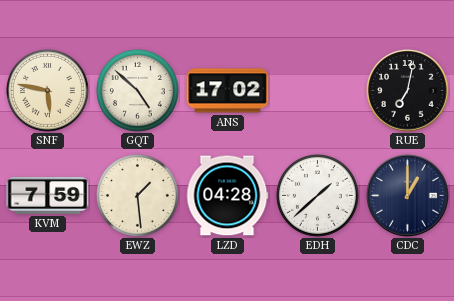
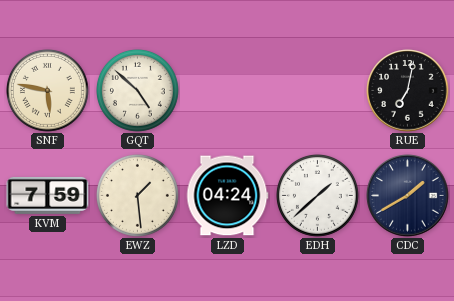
ANS: 17:02 -> none
LZD: 04:28 -> 04:24
CDC: 1:00 -> 1:40
